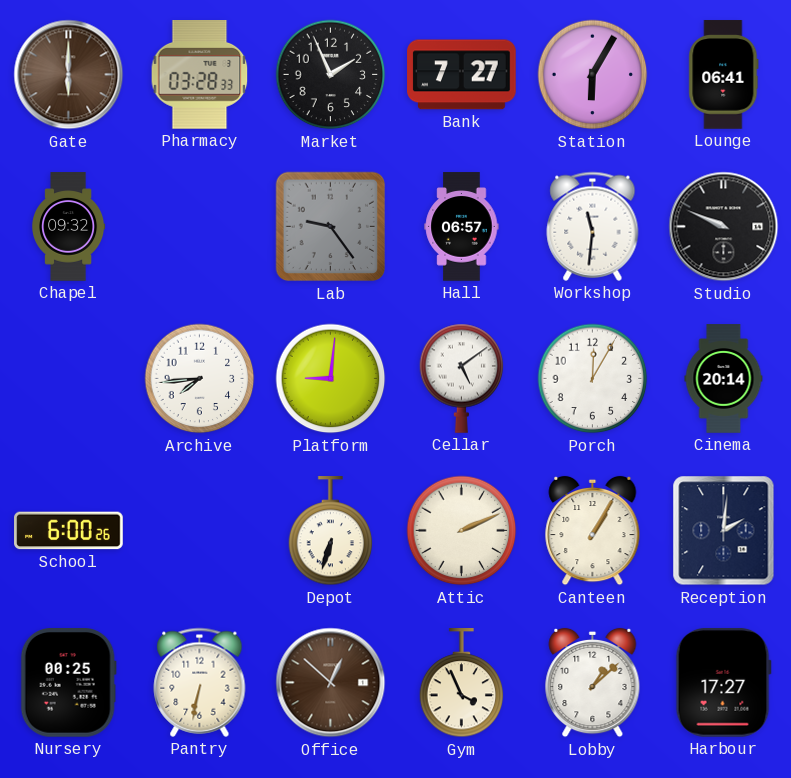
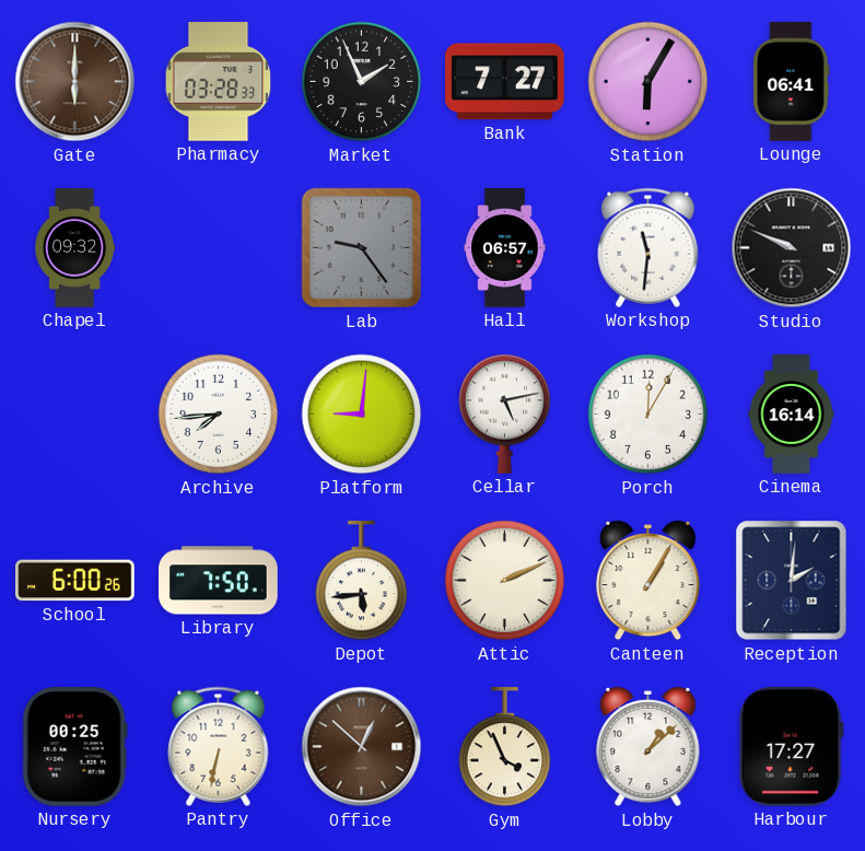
Cellar: 5:09 -> 5:13
Cinema: 20:14 -> 16:14
Library: none -> 7:50
Depot: 6:33 -> 5:44
